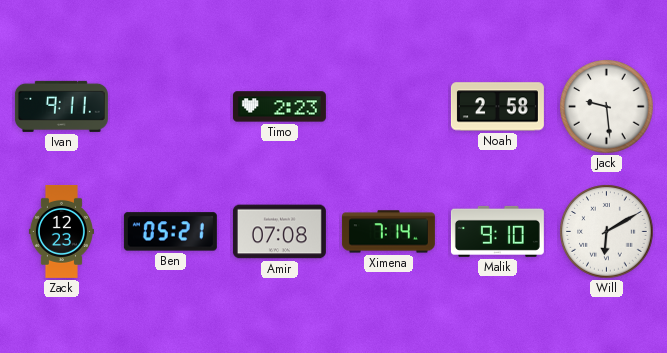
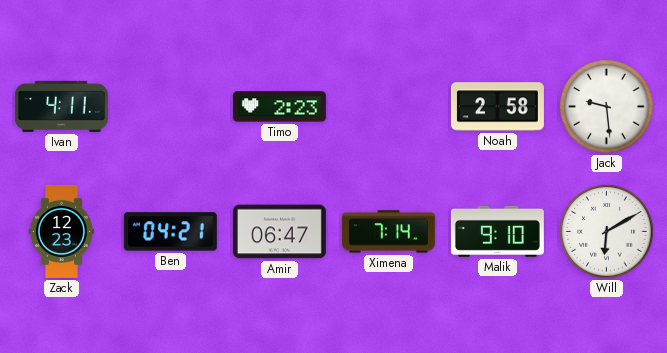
Ivan: 9:11 -> 4:11
Ben: 05:21 -> 04:21
Amir: 07:08 -> 06:47
